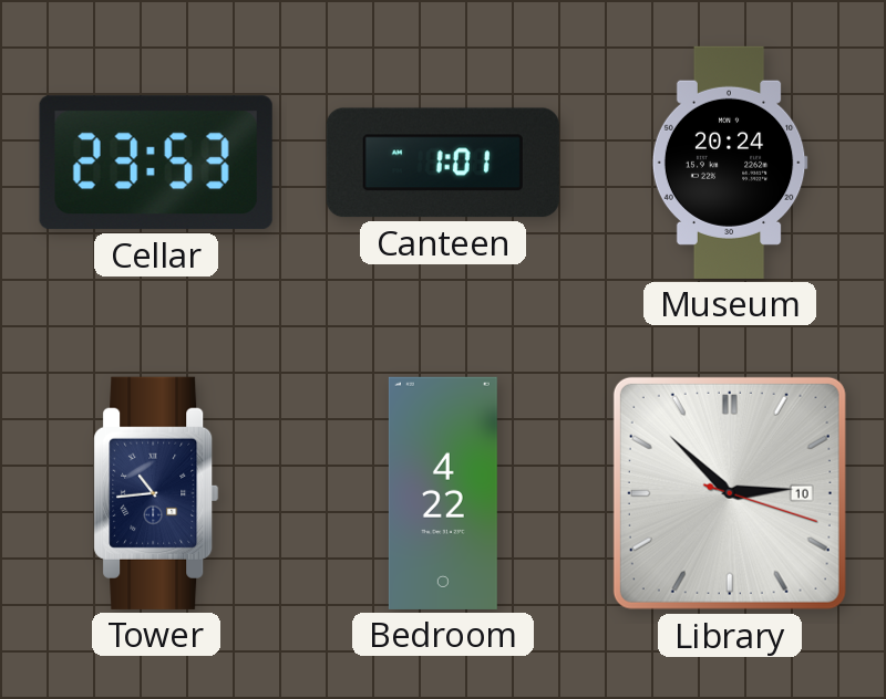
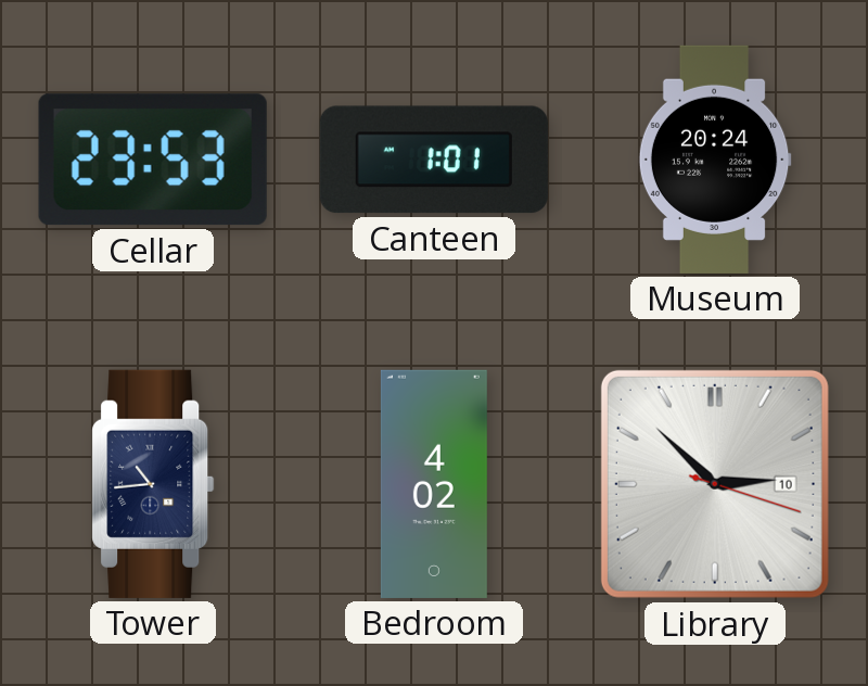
Bedroom: 4:22 -> 4:02
